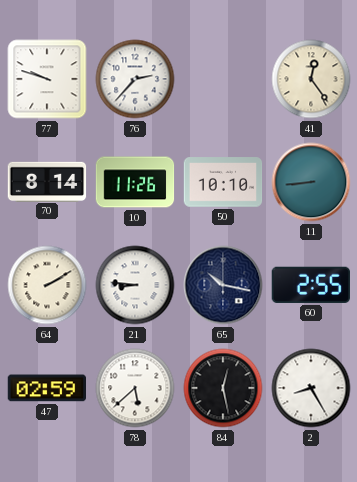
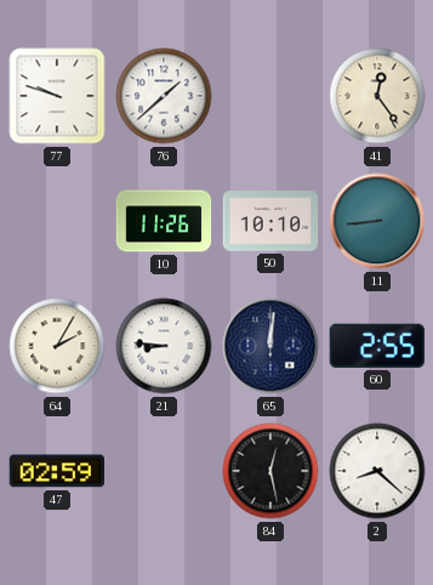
76: 2:37 -> 1:38
70: 8:14 -> none
64: 2:10 -> 2:05
65: 10:17 -> 12:01
78: 5:38 -> none
2: 8:25 -> 8:22
